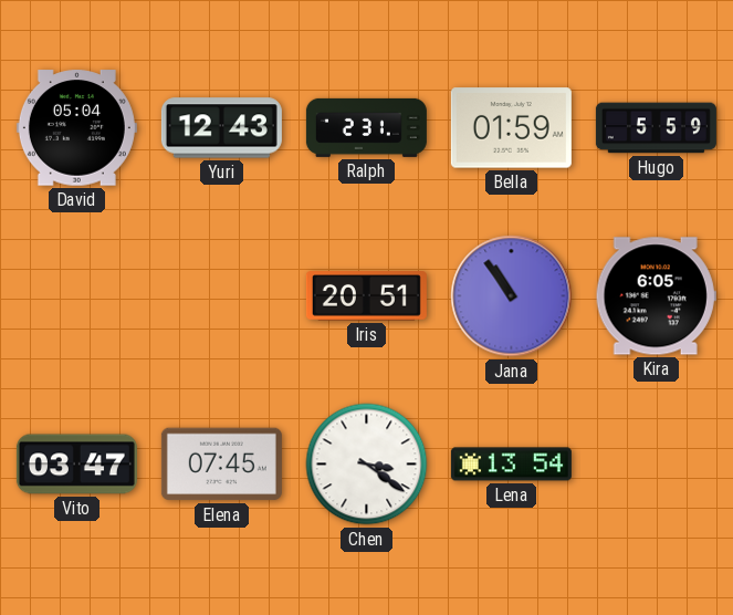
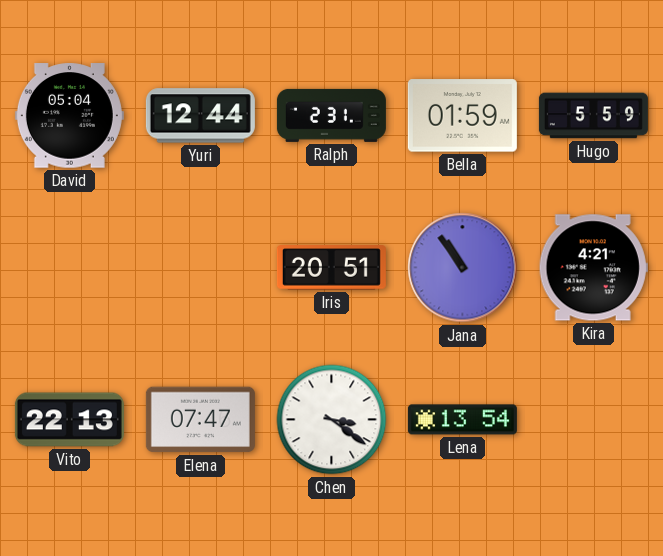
Yuri: 12:43 -> 12:44
Kira: 6:05 -> 4:21
Vito: 03:47 -> 22:13
Elena: 07:45 -> 07:47
